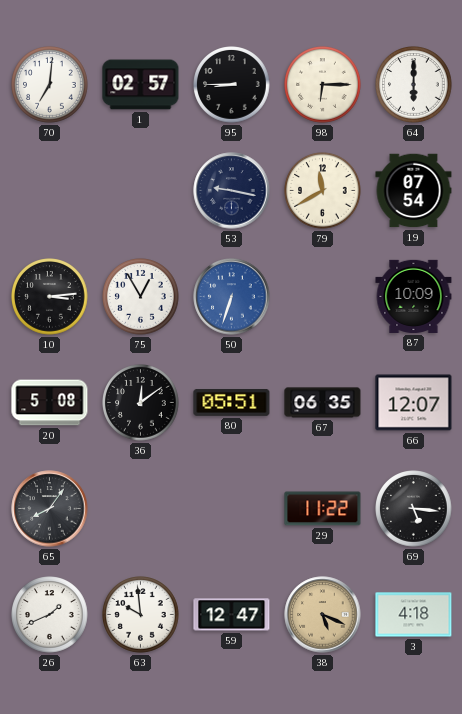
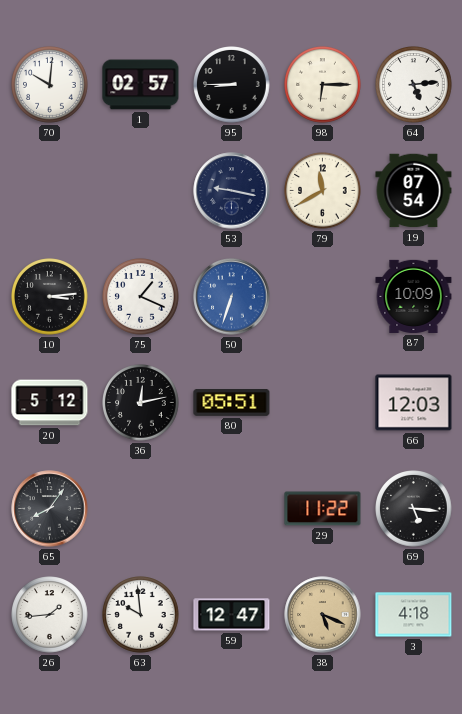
70: 7:01 -> 10:01
64: 6:00 -> 5:14
75: 12:55 -> 1:19
20: 5:08 -> 5:12
36: 12:09 -> 12:13
67: 06:35 -> none
66: 12:07 -> 12:03
26: 1:41 -> 1:44
